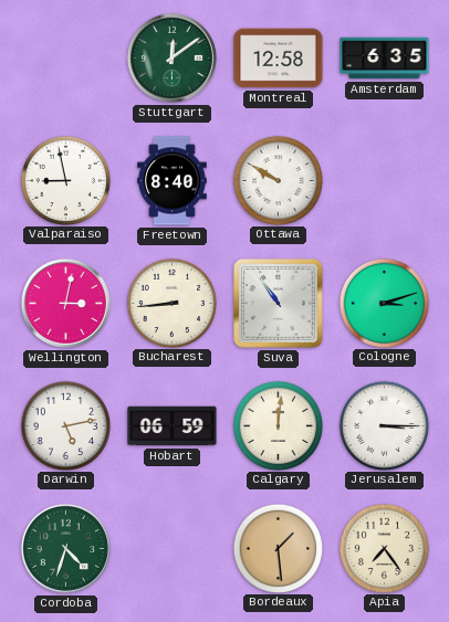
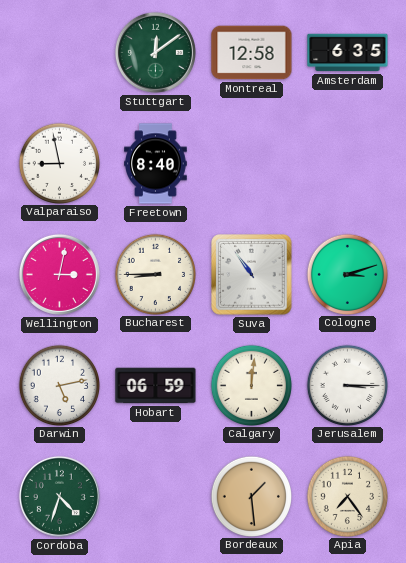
Ottawa: 9:50 -> none
Bucharest: 8:44 -> 8:45
